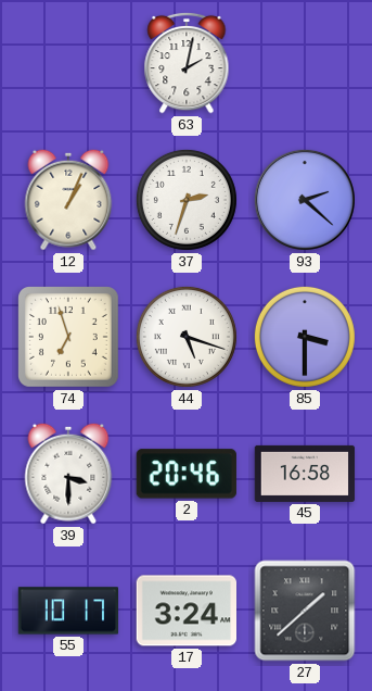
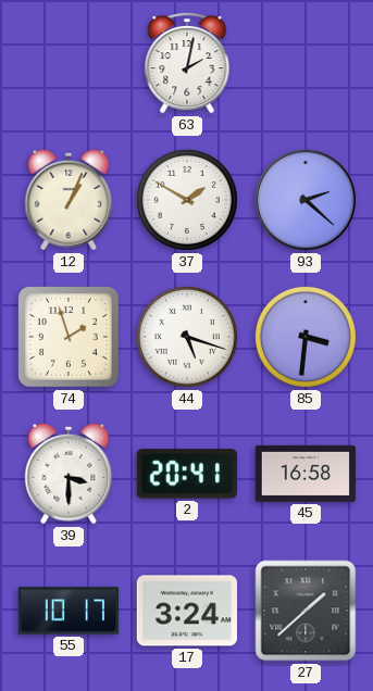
37: 2:33 -> 1:50
74: 6:57 -> 1:57
85: 3:30 -> 3:31
2: 20:46 -> 20:41
